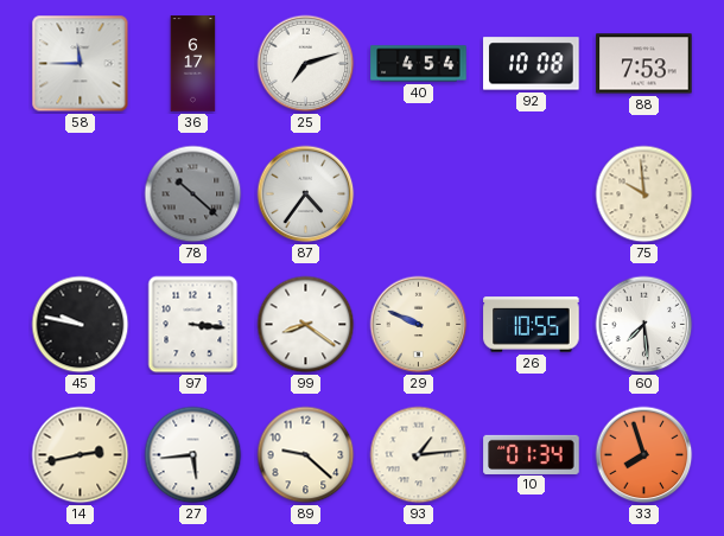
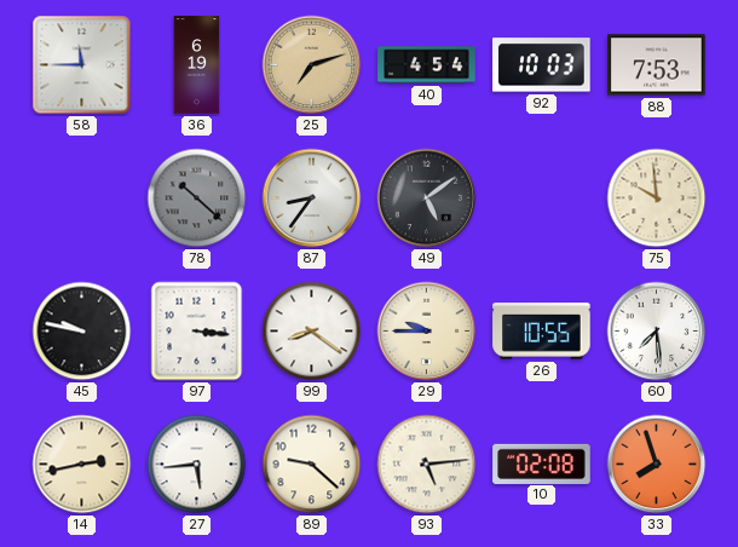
36: 6:17 -> 6:19
25 dial: white -> champagne
92: 10:08 -> 10:03
87: 4:36 -> 8:36
49: none -> 5:09
29: 9:49 -> 9:45
93: 1:14 -> 5:14
10: 01:34 -> 02:08
